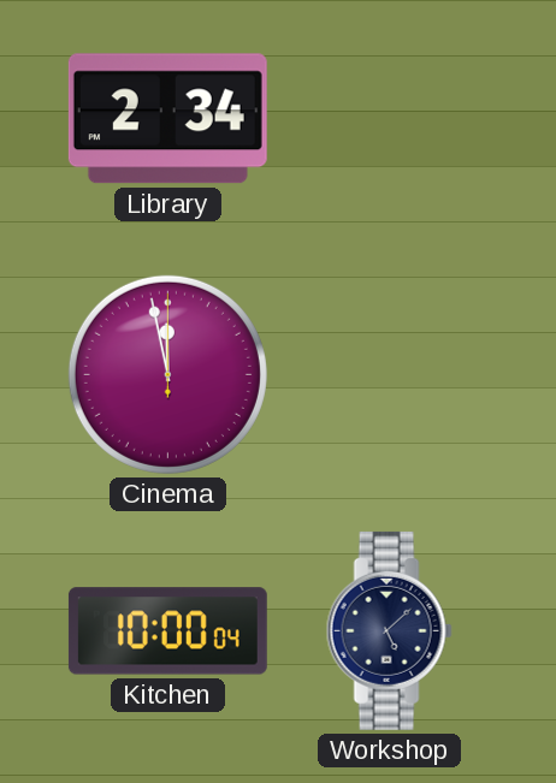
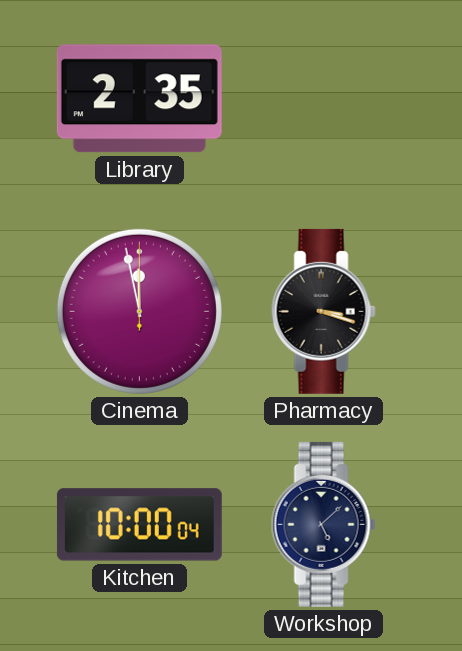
Library: 2:34 -> 2:35
Pharmacy: none -> 3:18
